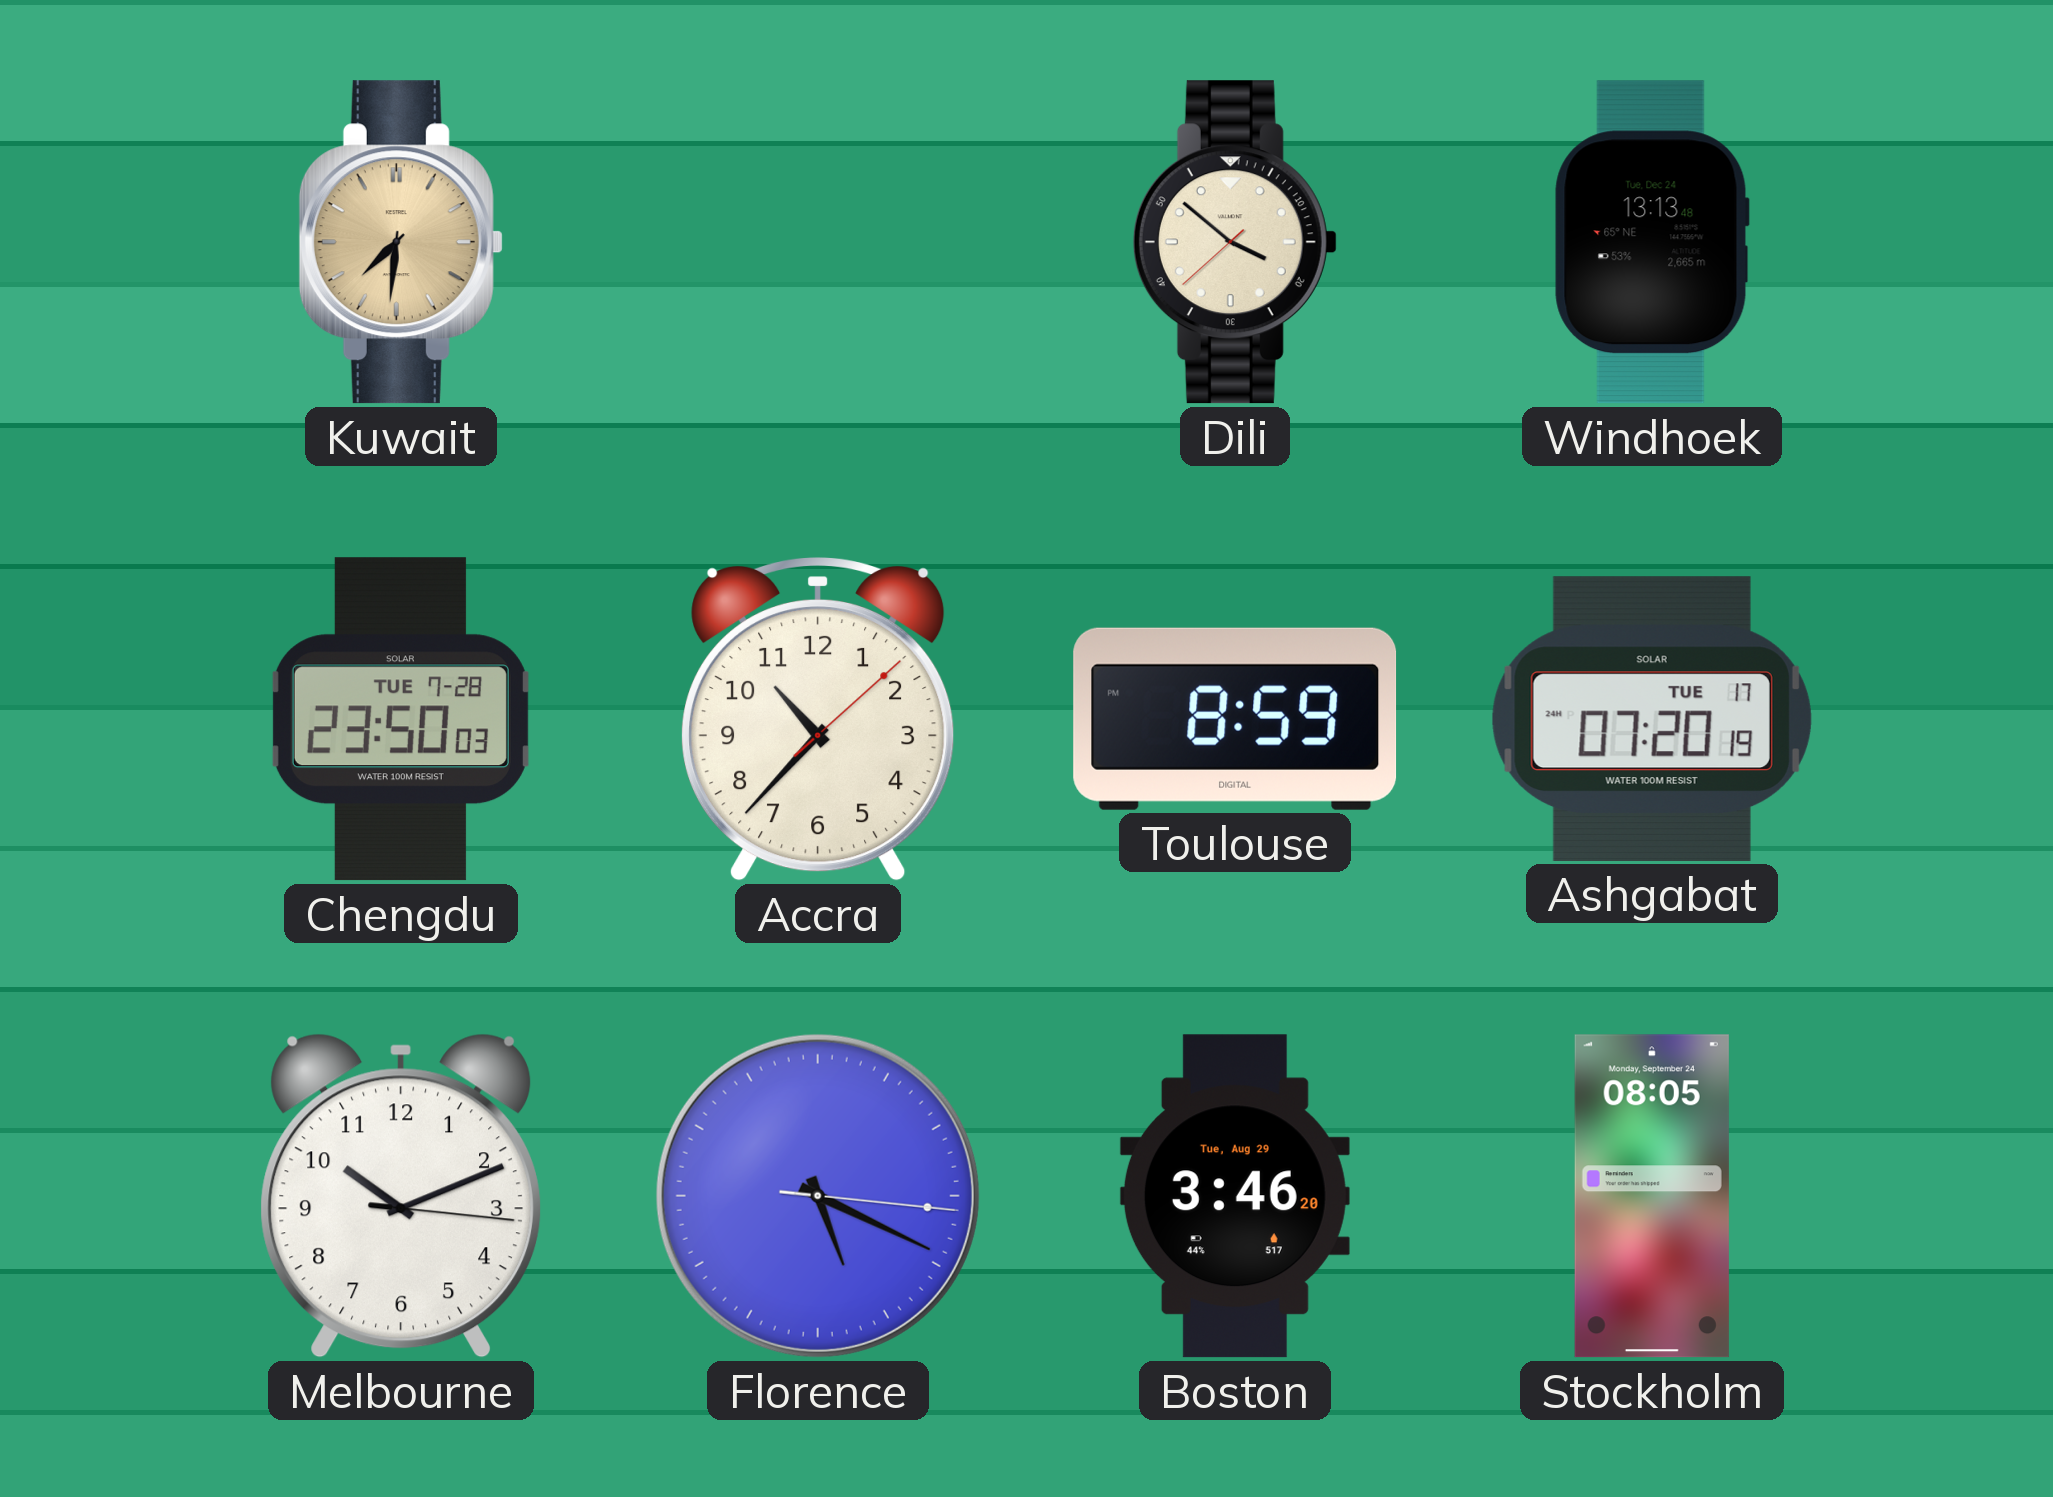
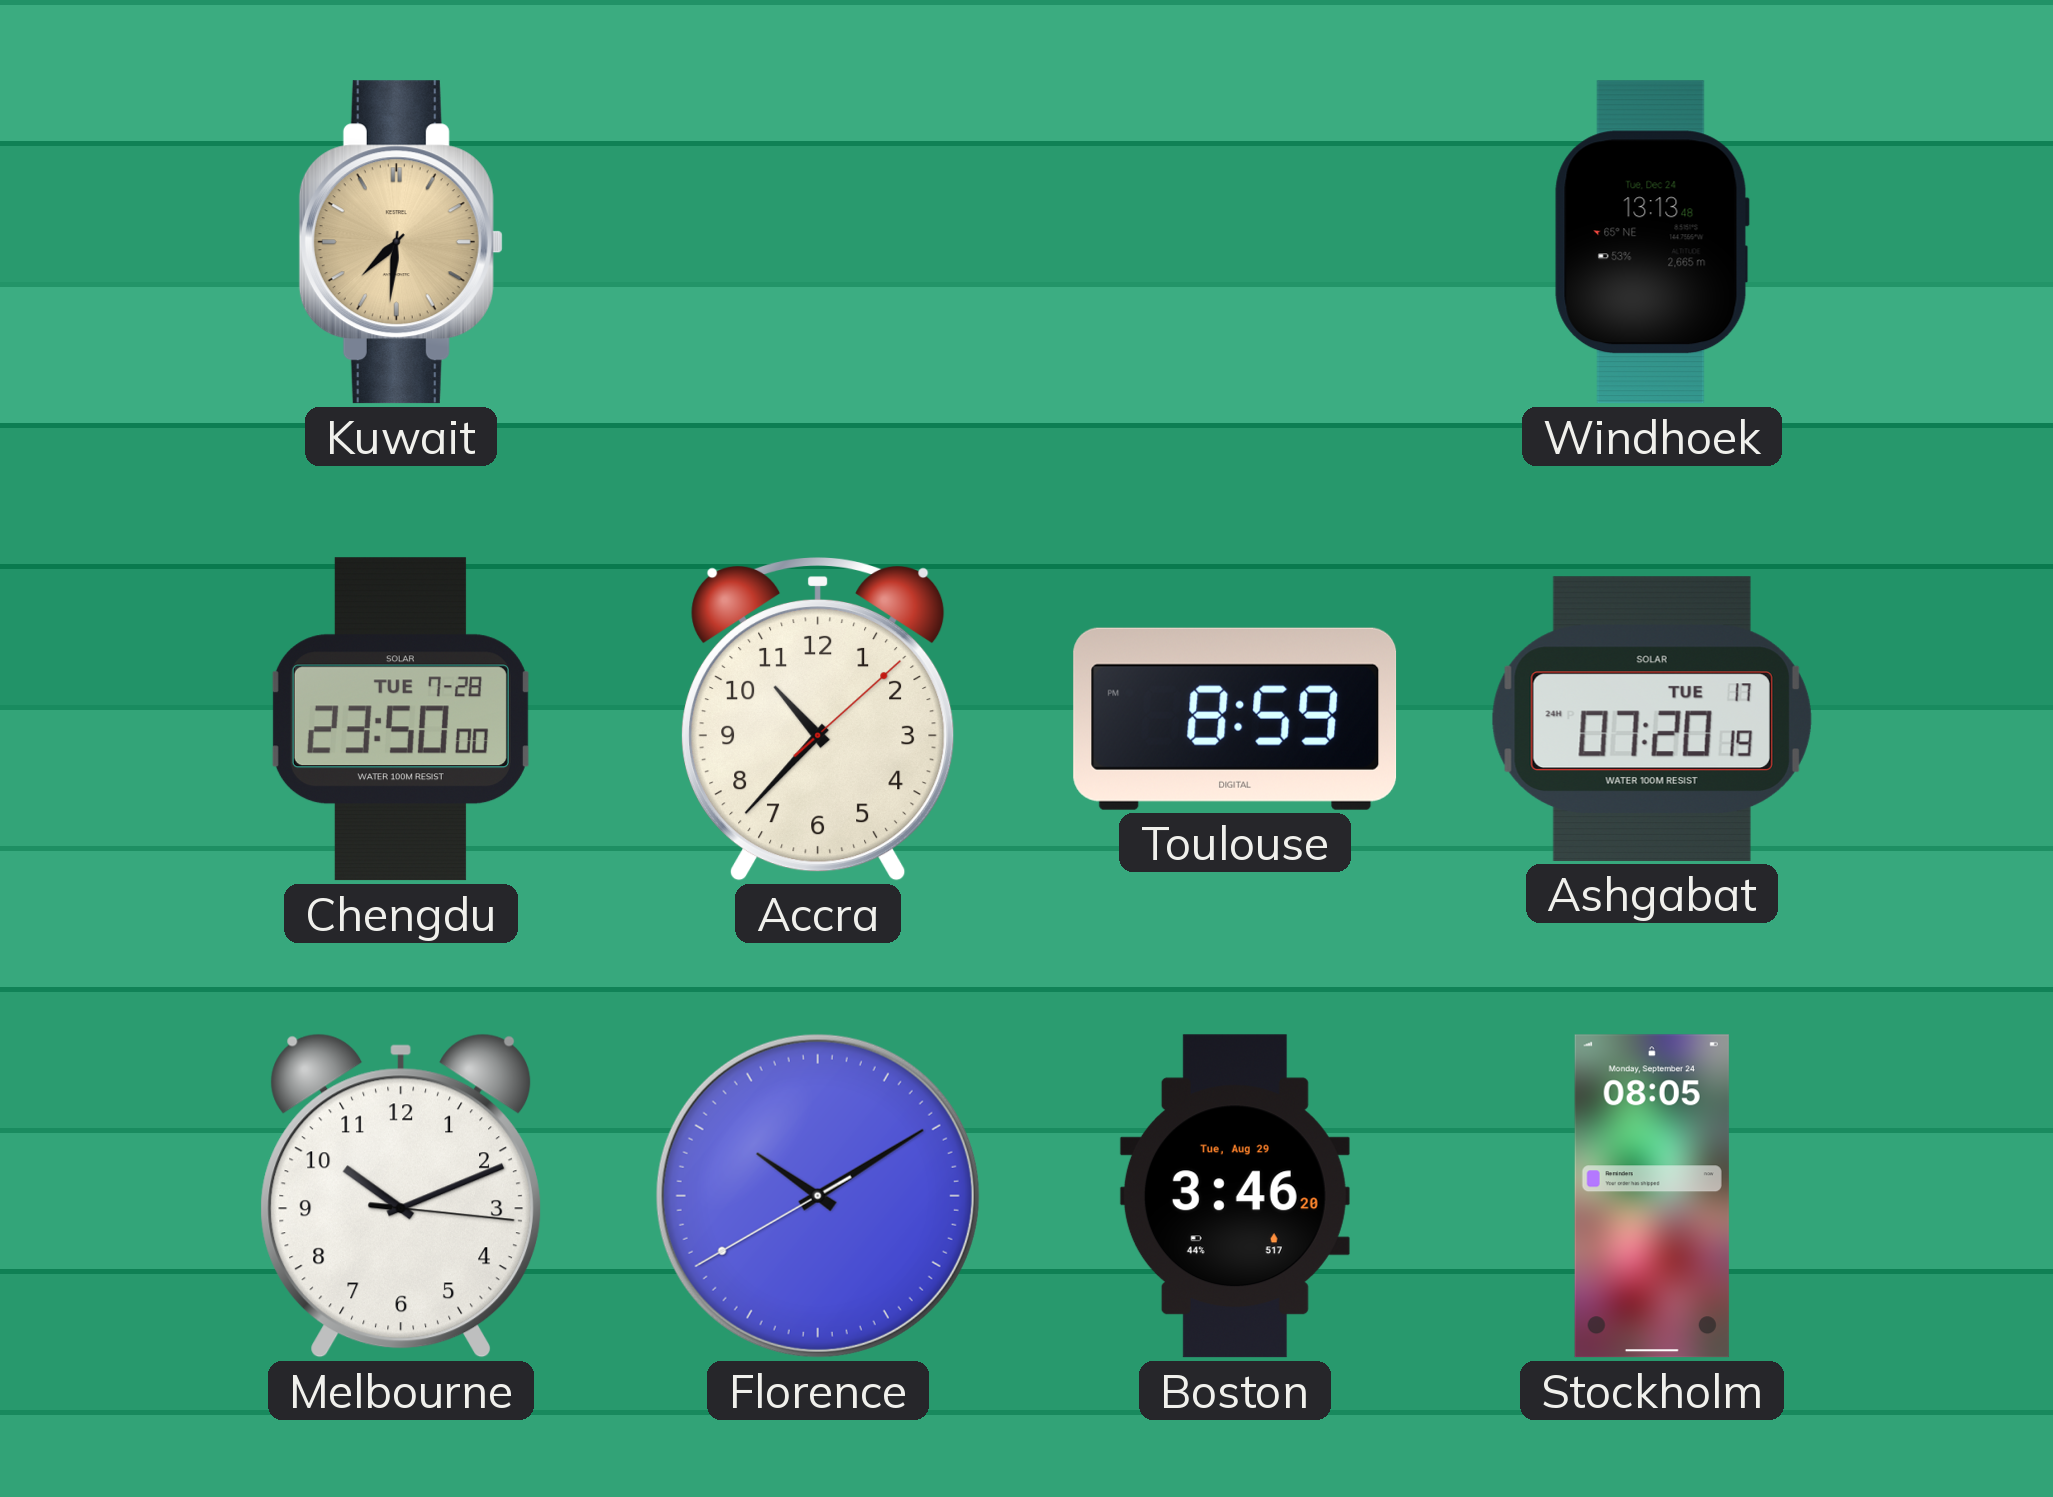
Dili: 3:51 -> none
Chengdu: 23:50:03 -> 23:50:00
Florence: 5:19 -> 10:09
